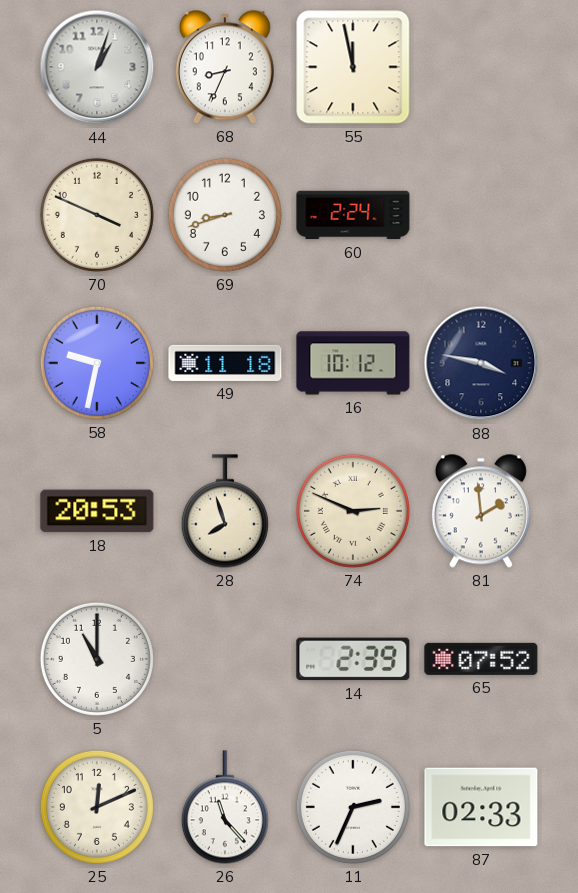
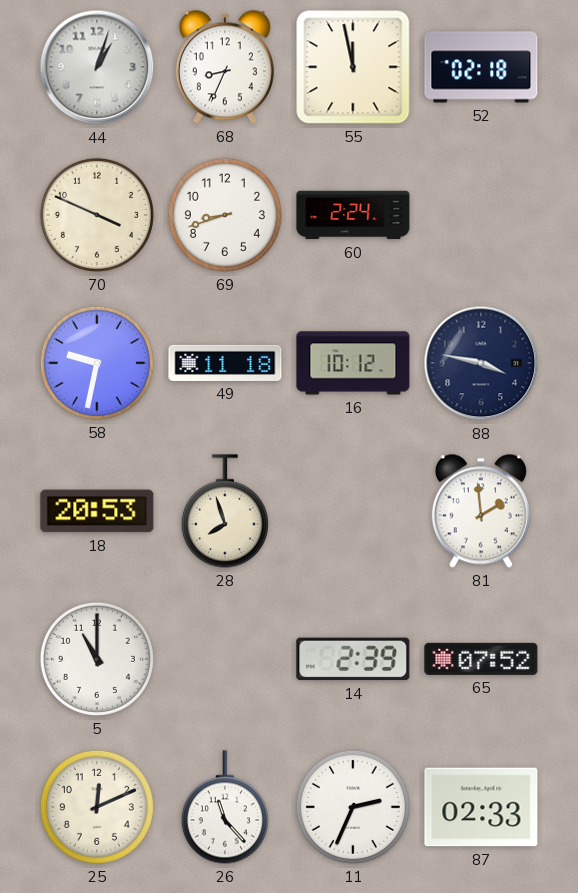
52: none -> 02:18
74: 2:49 -> none
